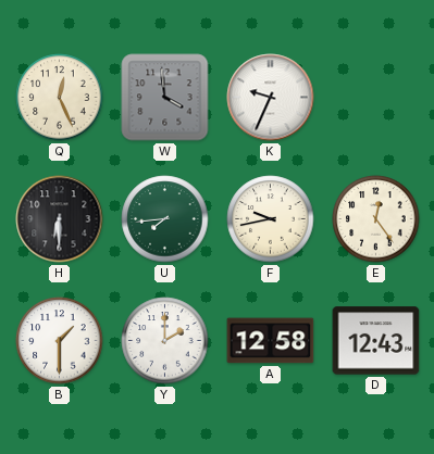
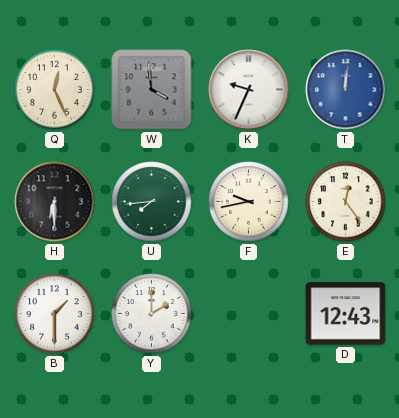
T: none -> 12:01
A: 12:58 -> none
